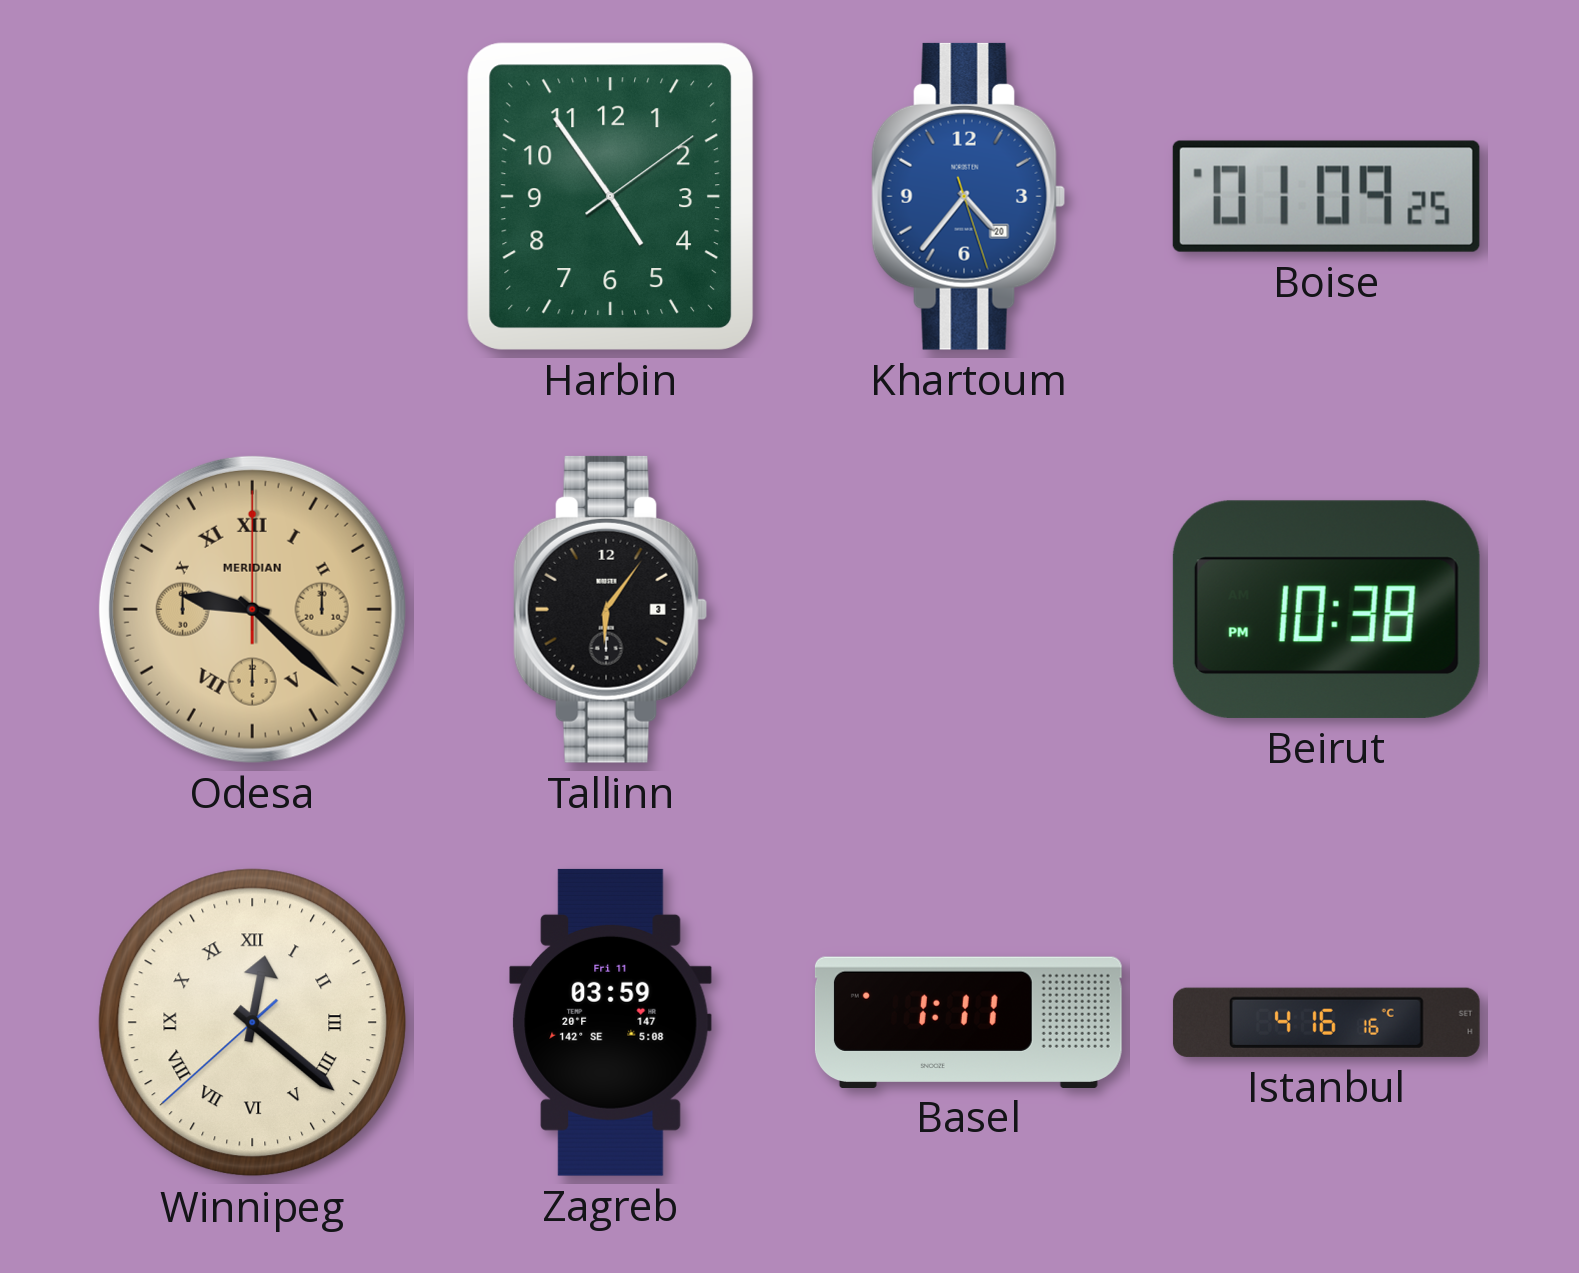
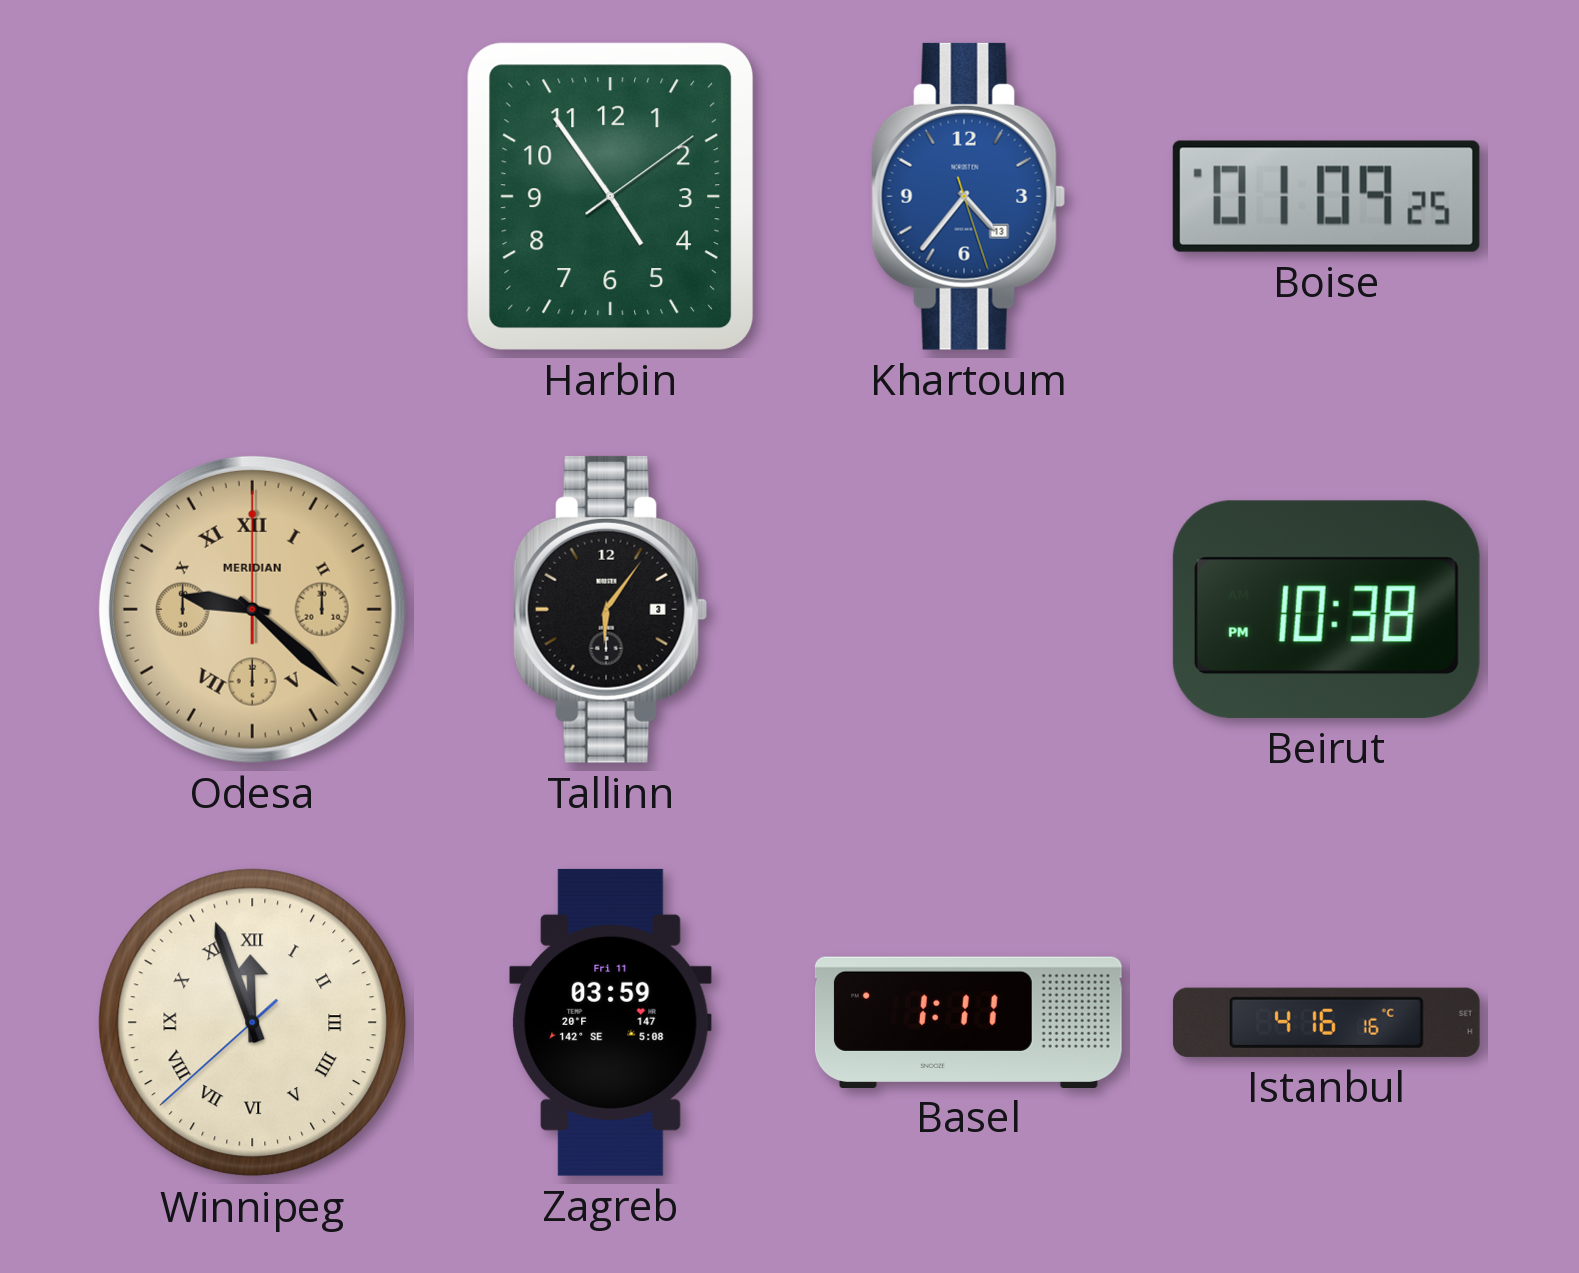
Khartoum date: 20 -> 13
Winnipeg: 12:21 -> 11:56
